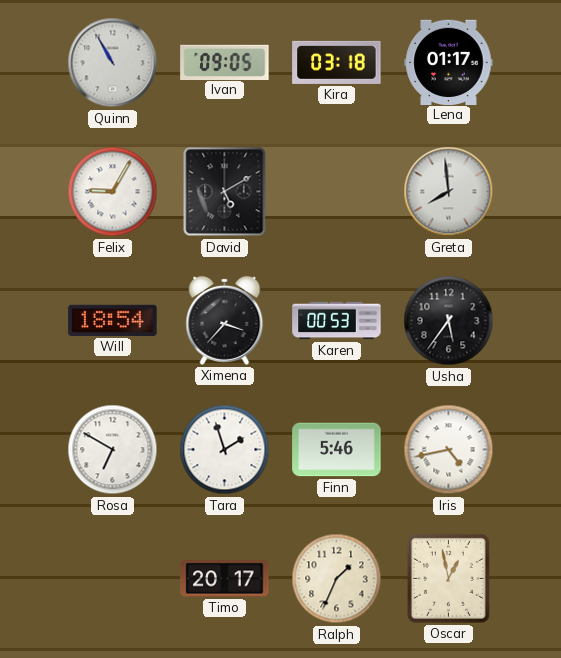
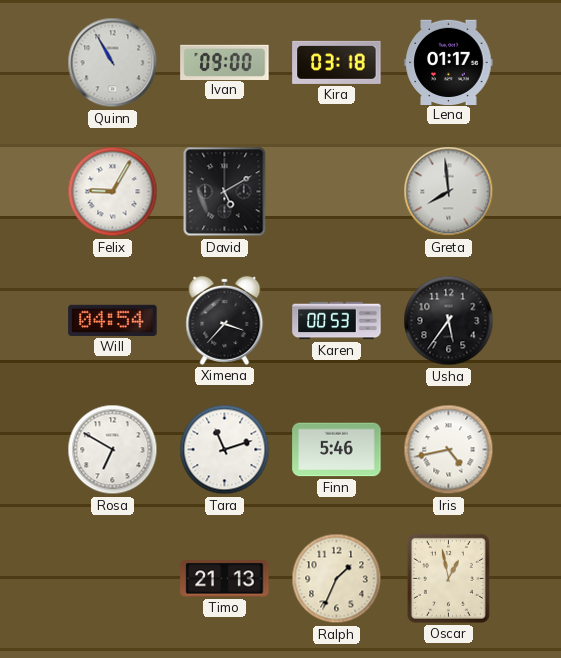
Ivan: 09:05 -> 09:00
Will: 18:54 -> 04:54
Tara: 1:57 -> 11:12
Timo: 20:17 -> 21:13
